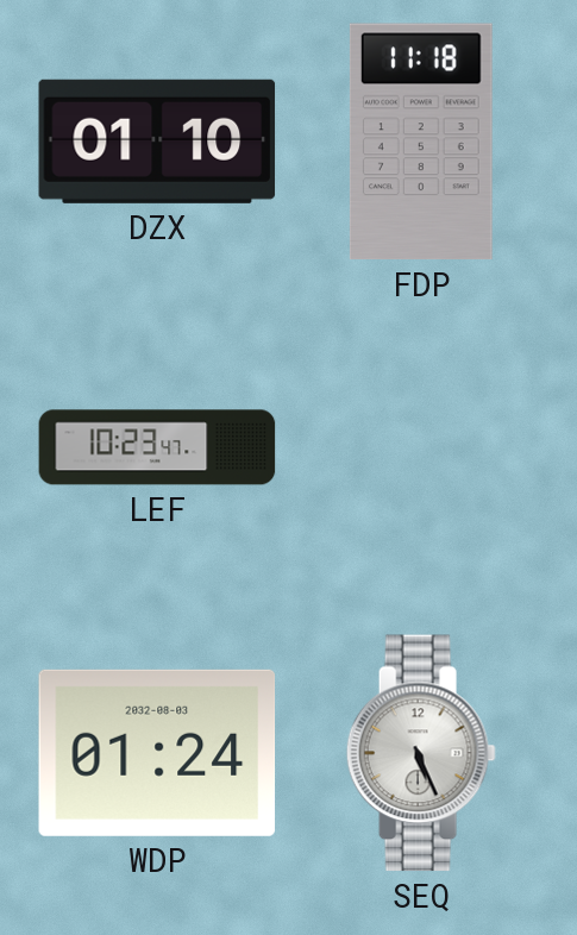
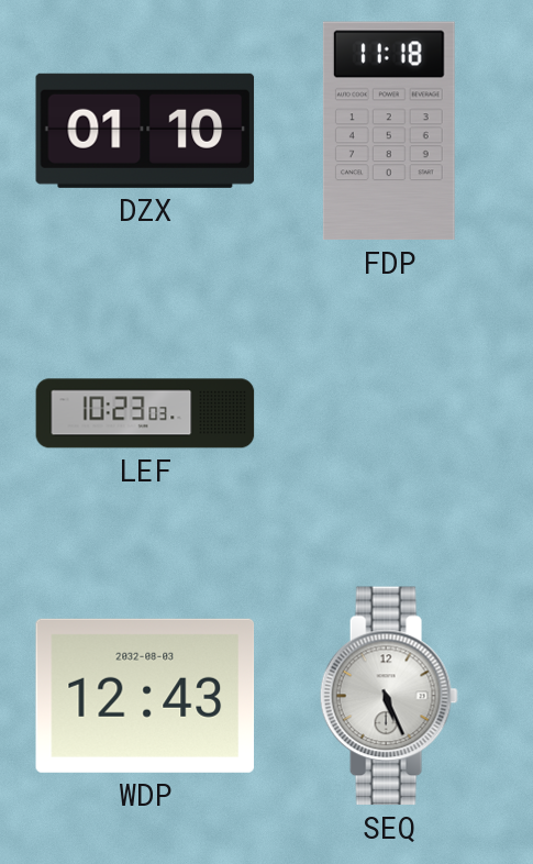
LEF: 10:23:47 -> 10:23:03
WDP: 01:24 -> 12:43
